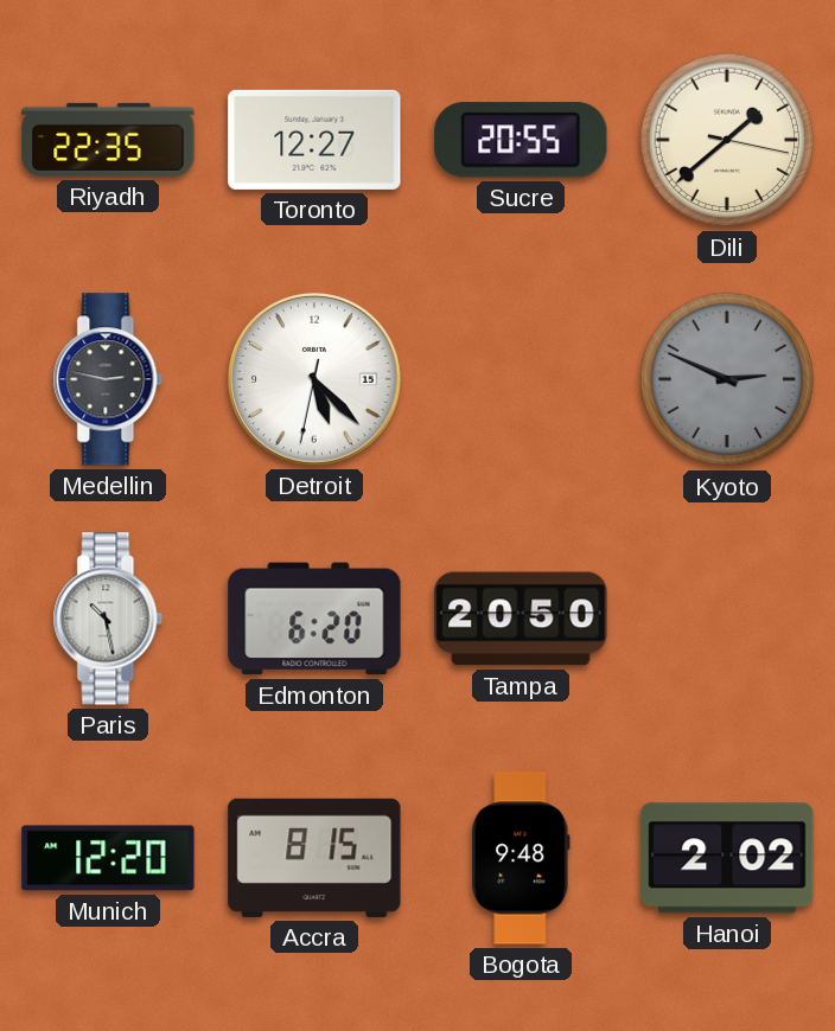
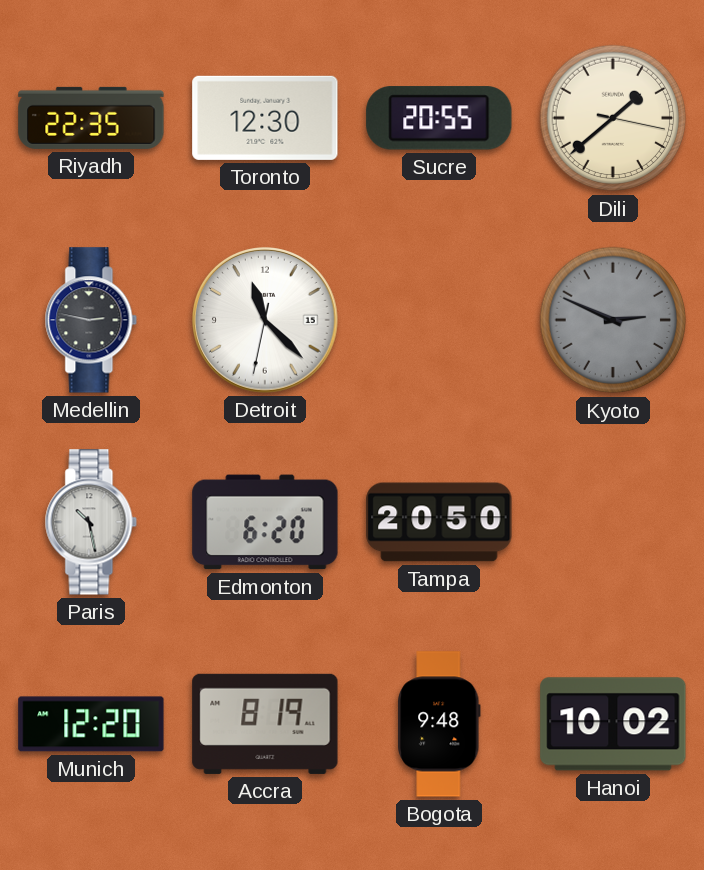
Toronto: 12:27 -> 12:30
Detroit: 5:22 -> 11:22
Accra: 8:15 -> 8:19
Hanoi: 2:02 -> 10:02
